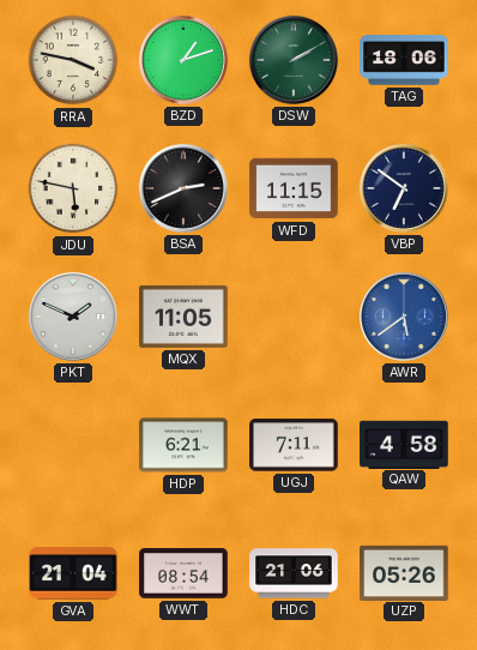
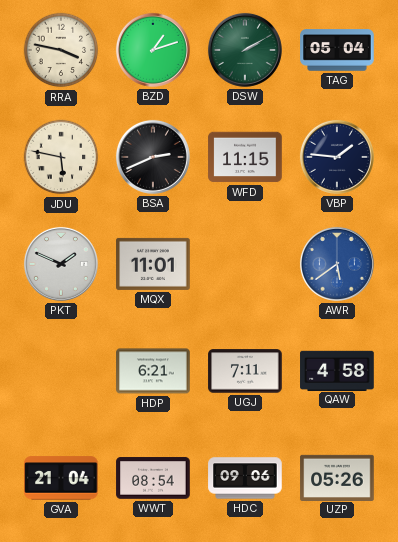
TAG: 18:06 -> 05:04
VBP: 6:51 -> 1:46
MQX: 11:05 -> 11:01
HDC: 21:06 -> 09:06
